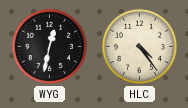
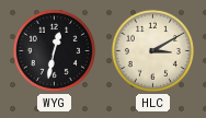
HLC: 4:24 -> 3:10
